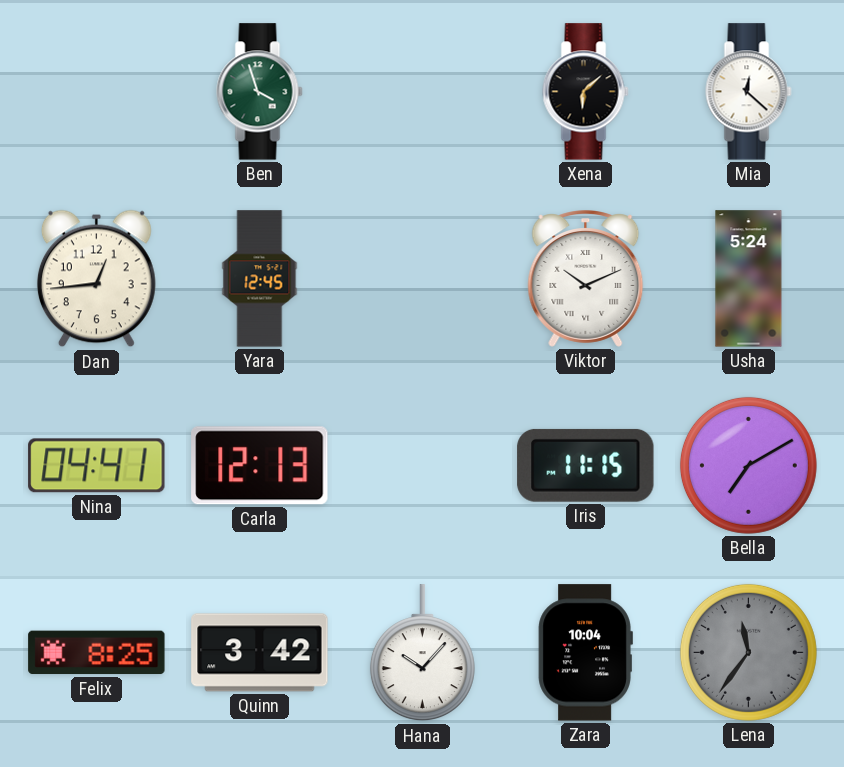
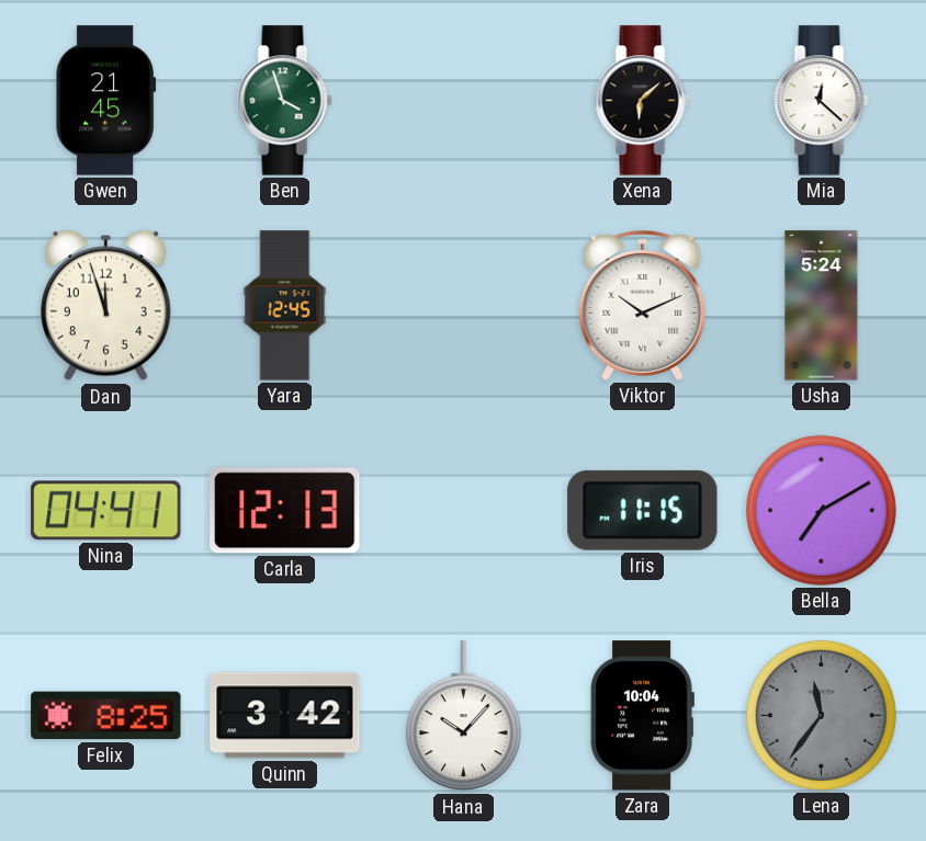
Gwen: none -> 21:45
Dan: 12:44 -> 11:57
